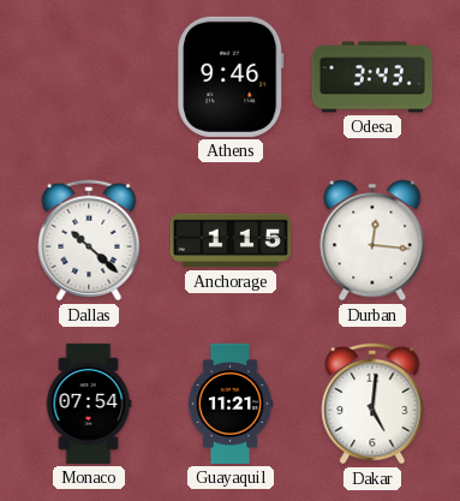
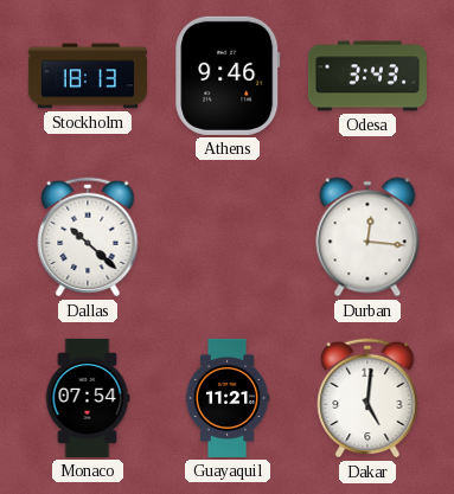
Stockholm: none -> 18:13
Anchorage: 1:15 -> none
